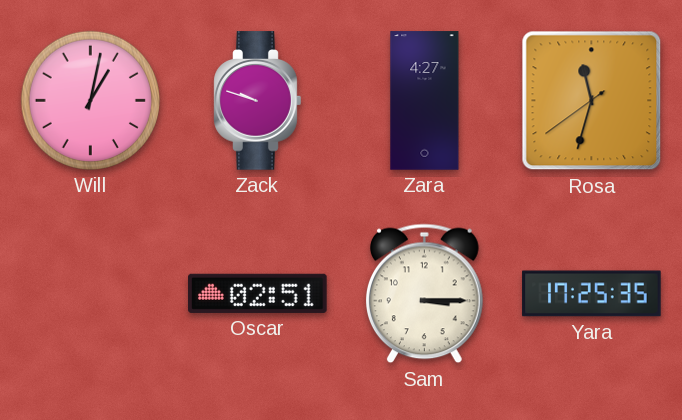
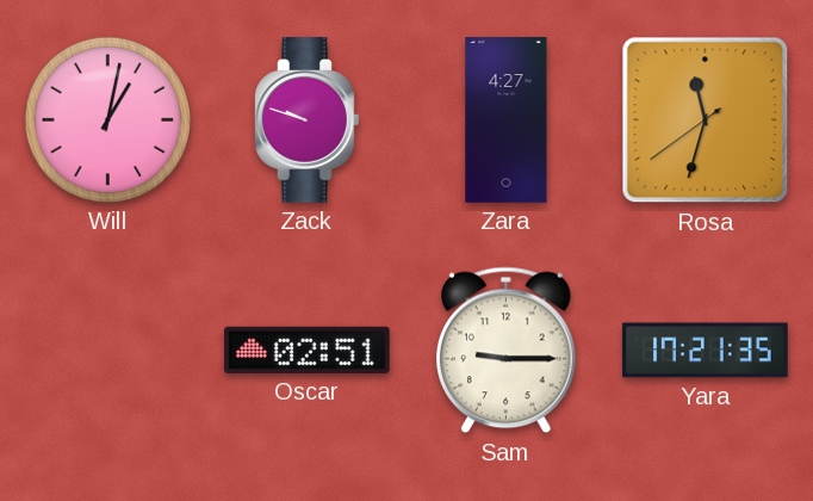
Sam: 3:15 -> 9:15
Yara: 17:25 -> 17:21
